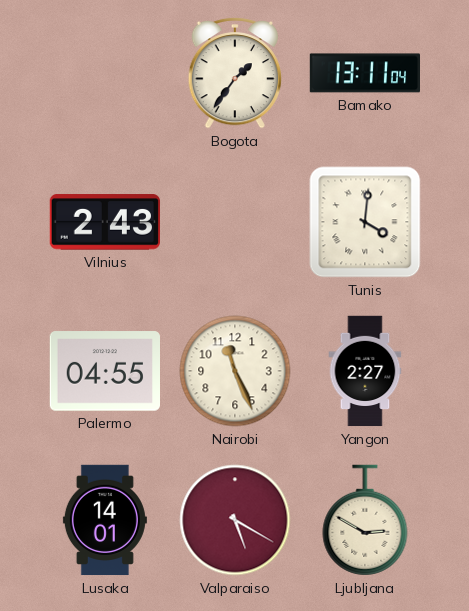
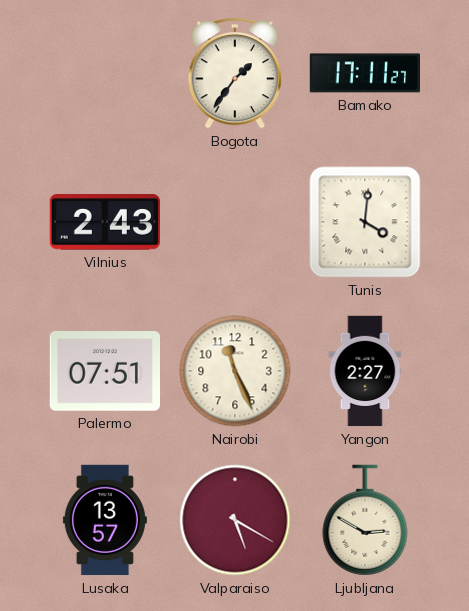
Bamako: 13:11 -> 17:11
Palermo: 04:55 -> 07:51
Lusaka: 14:01 -> 13:57
